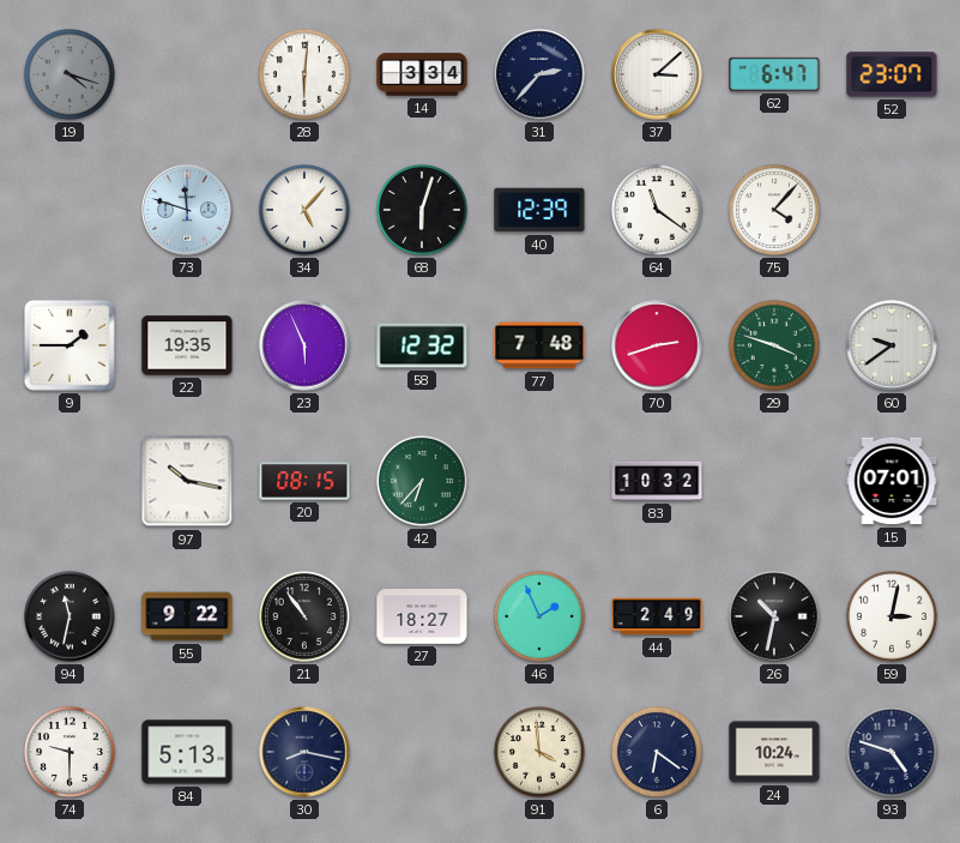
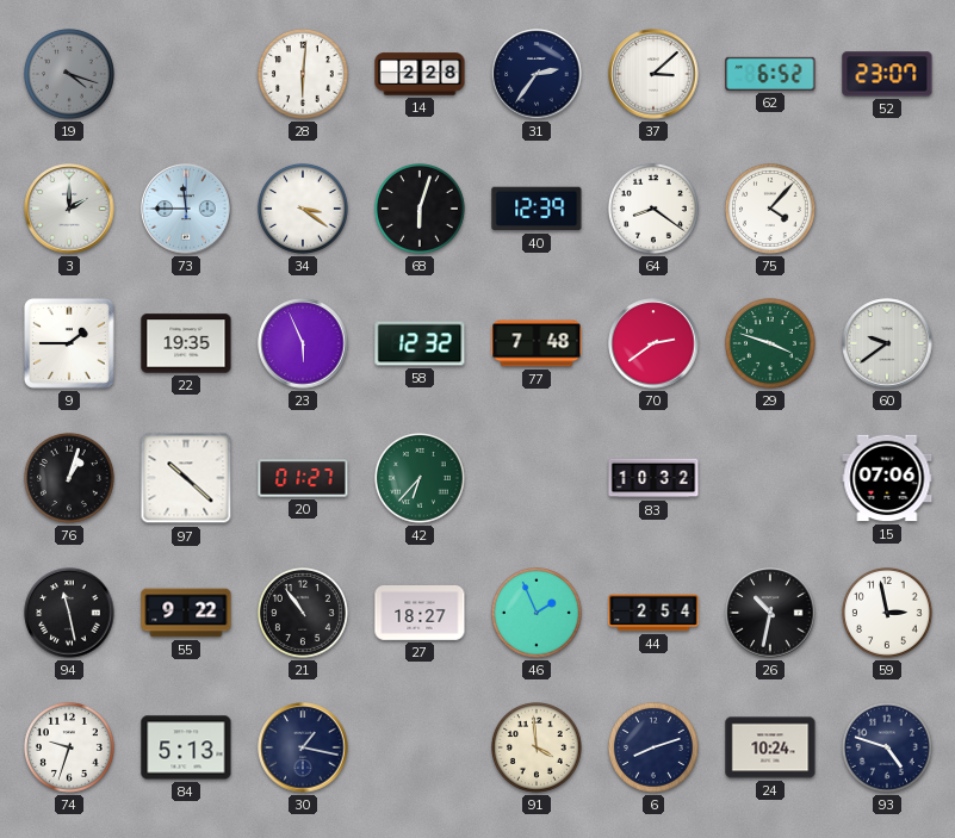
14: 3:34 -> 2:28
31: 2:37 -> 2:36
62: 6:47 -> 6:52
3: none -> 2:00
73: 11:48 -> 11:45
34: 5:07 -> 3:21
64: 11:21 -> 8:21
70: 2:42 -> 2:39
76: none -> 1:03
97: 10:17 -> 10:22
20: 08:15 -> 01:27
15: 07:01 -> 07:06
94: 11:32 -> 11:28
44: 2:49 -> 2:54
59: 3:02 -> 2:58
74: 9:30 -> 9:33
30: 8:17 -> 1:17
6: 6:21 -> 8:12
